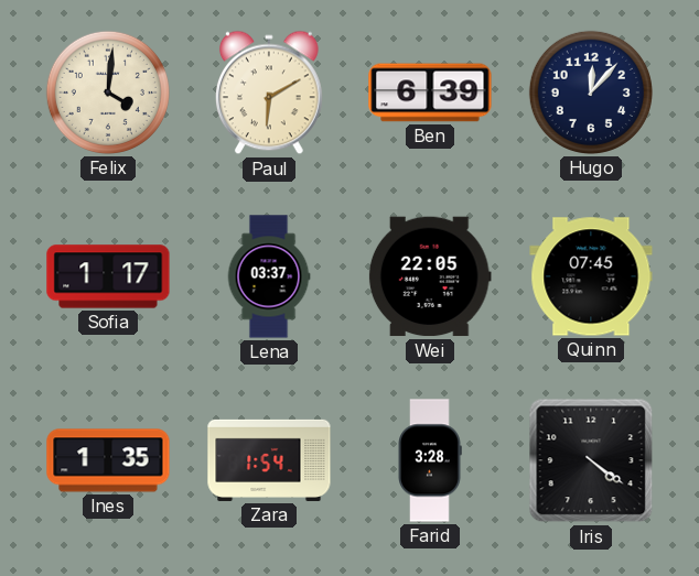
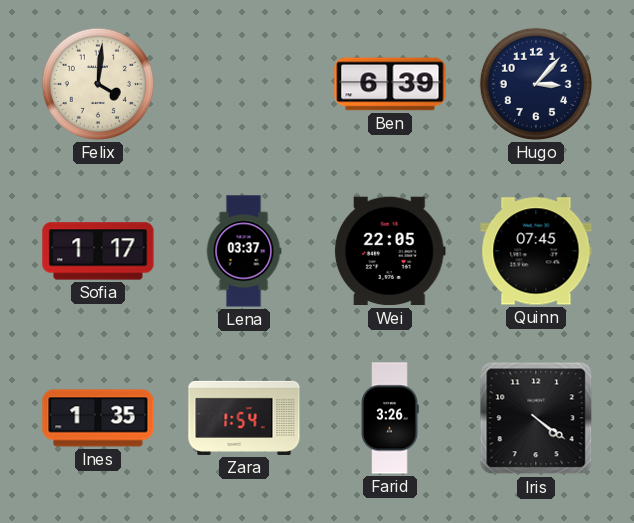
Paul: 6:10 -> none
Hugo: 12:07 -> 3:07
Farid: 3:28 -> 3:26
